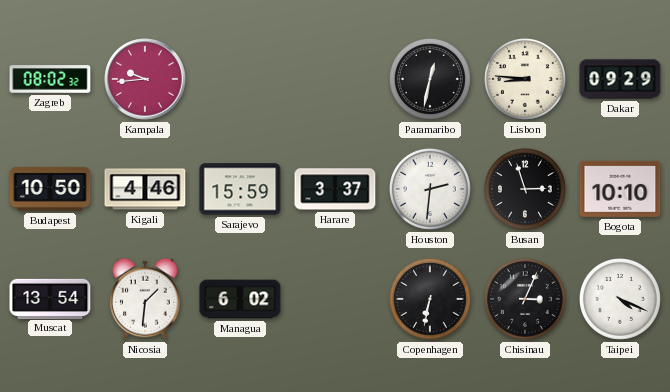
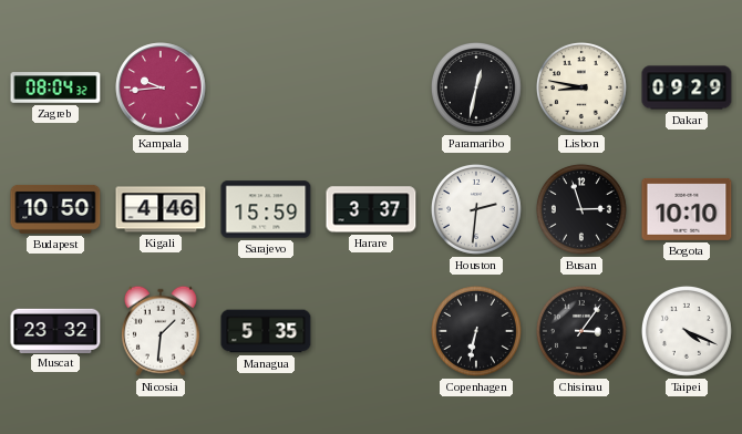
Zagreb: 08:02 -> 08:04
Lisbon: 8:46 -> 8:47
Muscat: 13:54 -> 23:32
Managua: 6:02 -> 5:35
Chisinau: 3:04 -> 3:06
